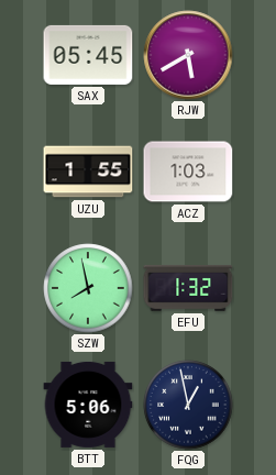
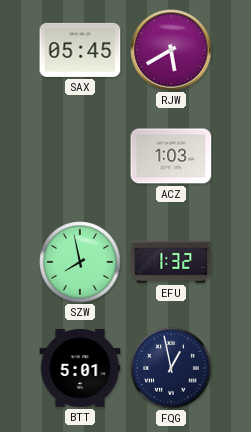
UZU: 1:55 -> none
BTT: 5:06 -> 5:01
